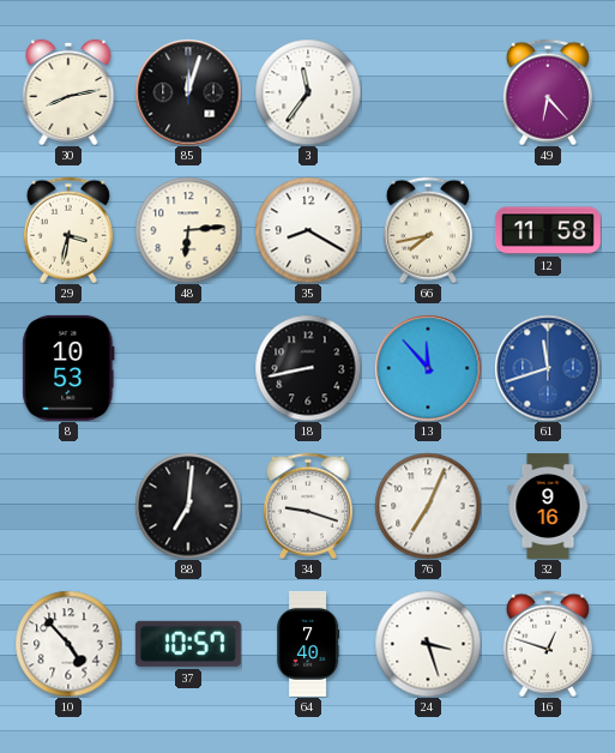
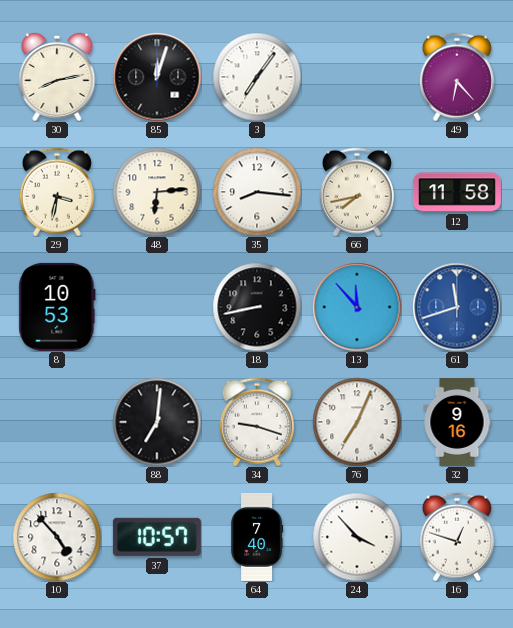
3: 11:36 -> 7:06
35: 8:20 -> 8:16
24: 3:27 -> 3:53
